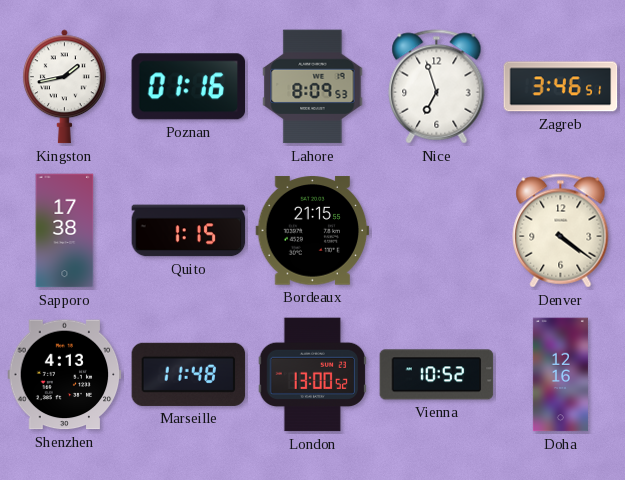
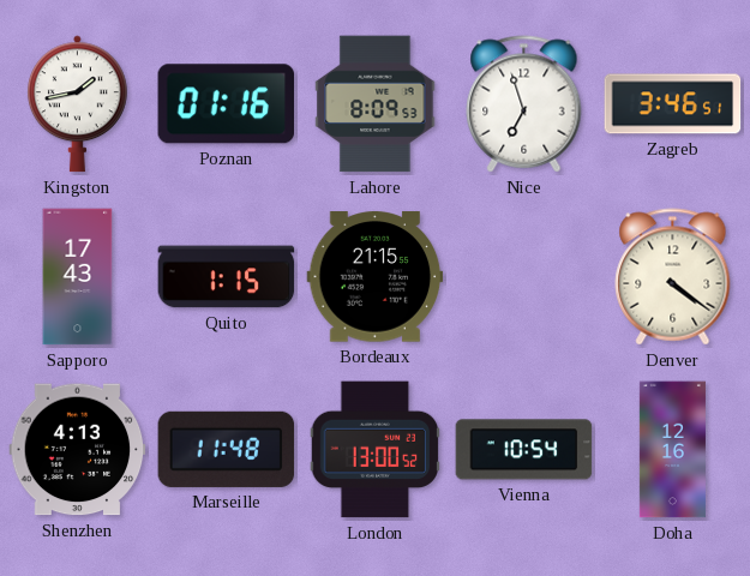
Sapporo: 17:38 -> 17:43
Vienna: 10:52 -> 10:54
